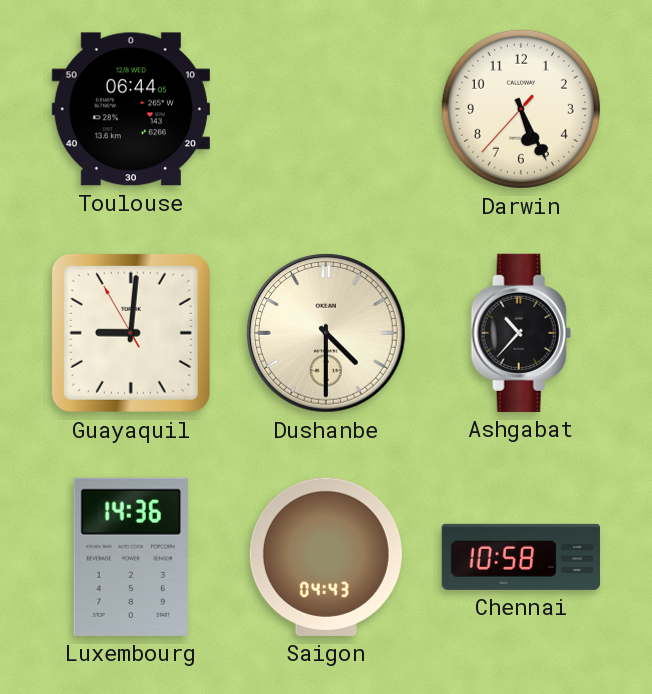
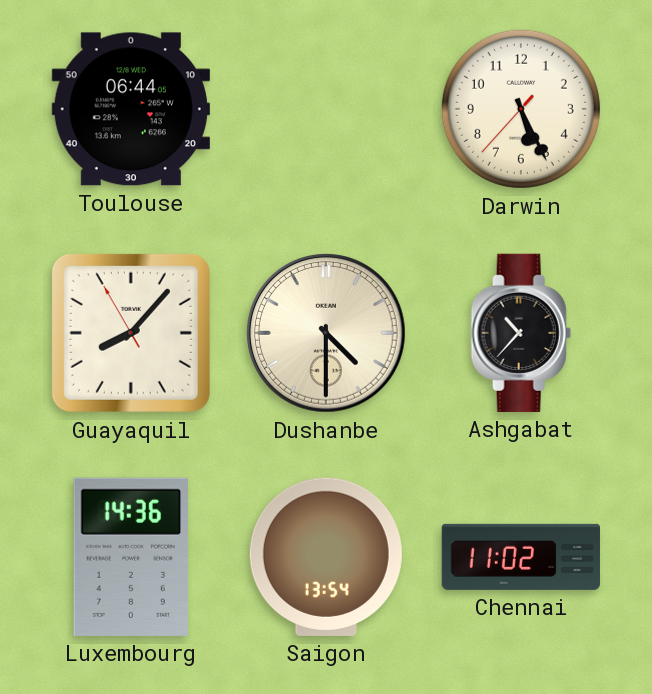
Guayaquil: 9:00 -> 8:06
Saigon: 04:43 -> 13:54
Chennai: 10:58 -> 11:02
